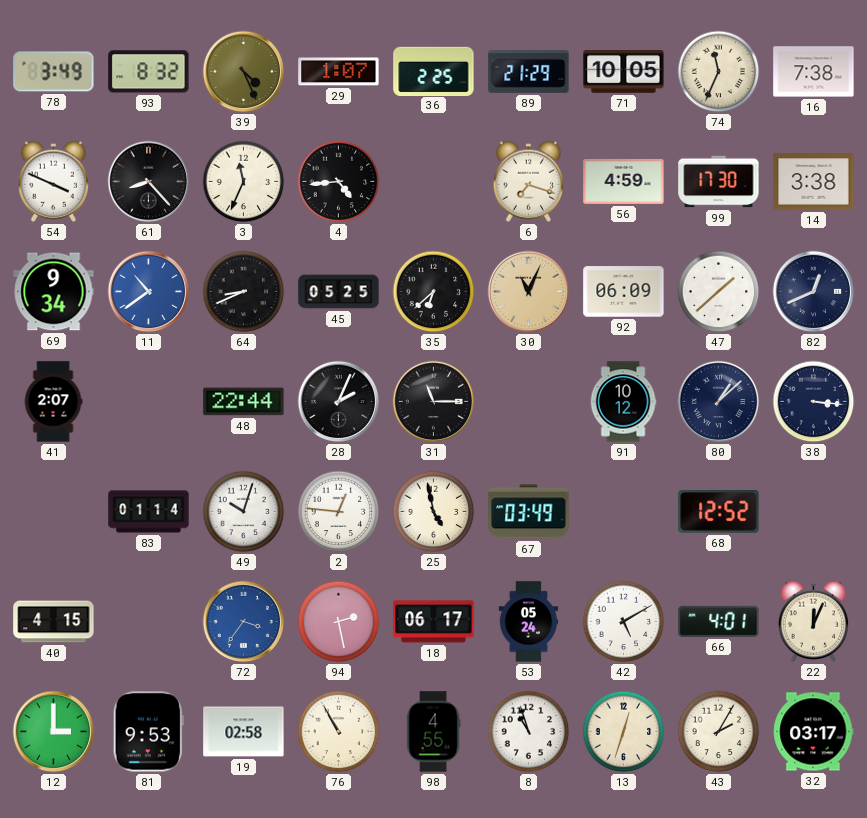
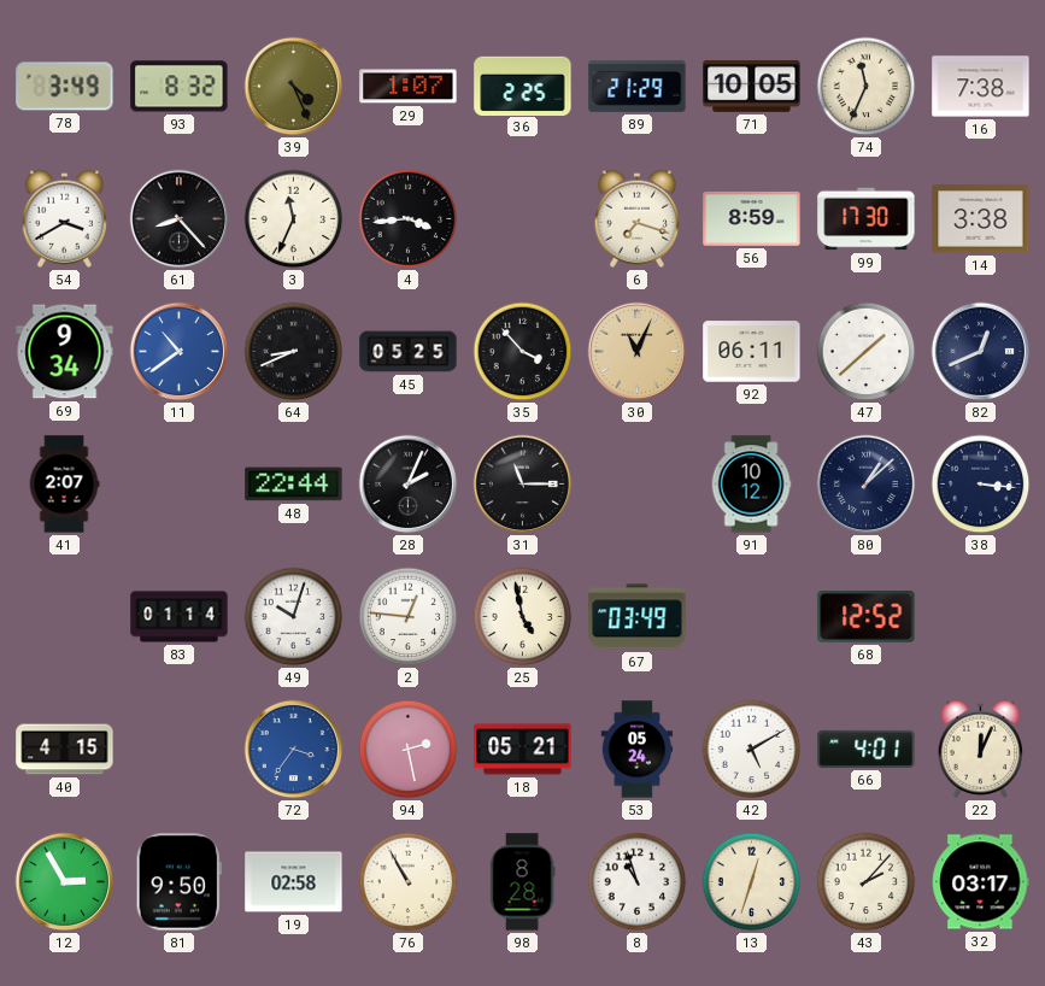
54: 3:49 -> 3:40
4: 4:44 -> 3:44
56: 4:59 -> 8:59
35: 6:38 -> 3:53
92: 06:09 -> 06:11
18: 06:17 -> 05:21
12: 3:00 -> 2:55
81: 9:53 -> 9:50
98: 4:55 -> 8:28
43: 2:05 -> 2:07
